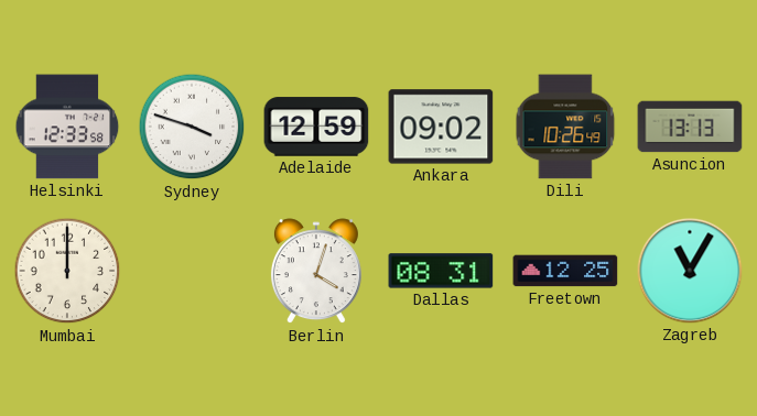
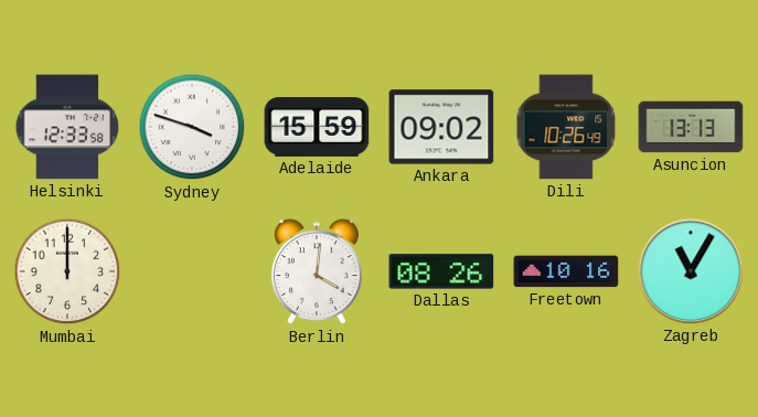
Adelaide: 12:59 -> 15:59
Berlin: 4:03 -> 4:01
Dallas: 08:31 -> 08:26
Freetown: 12:25 -> 10:16
